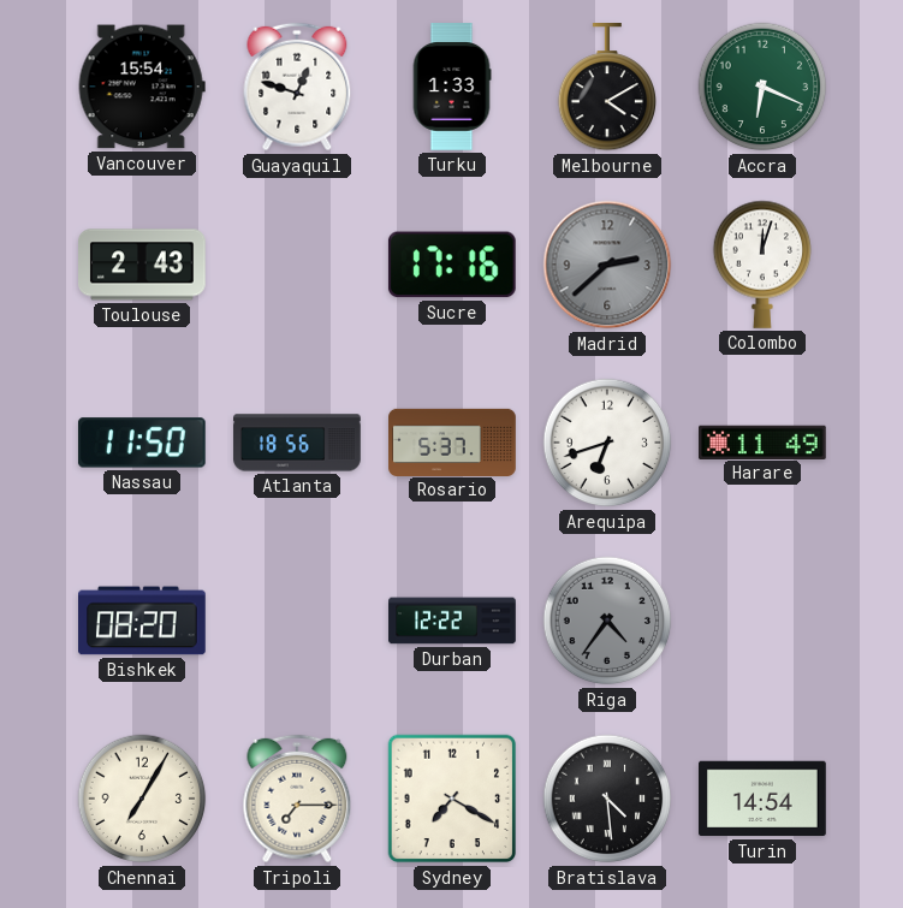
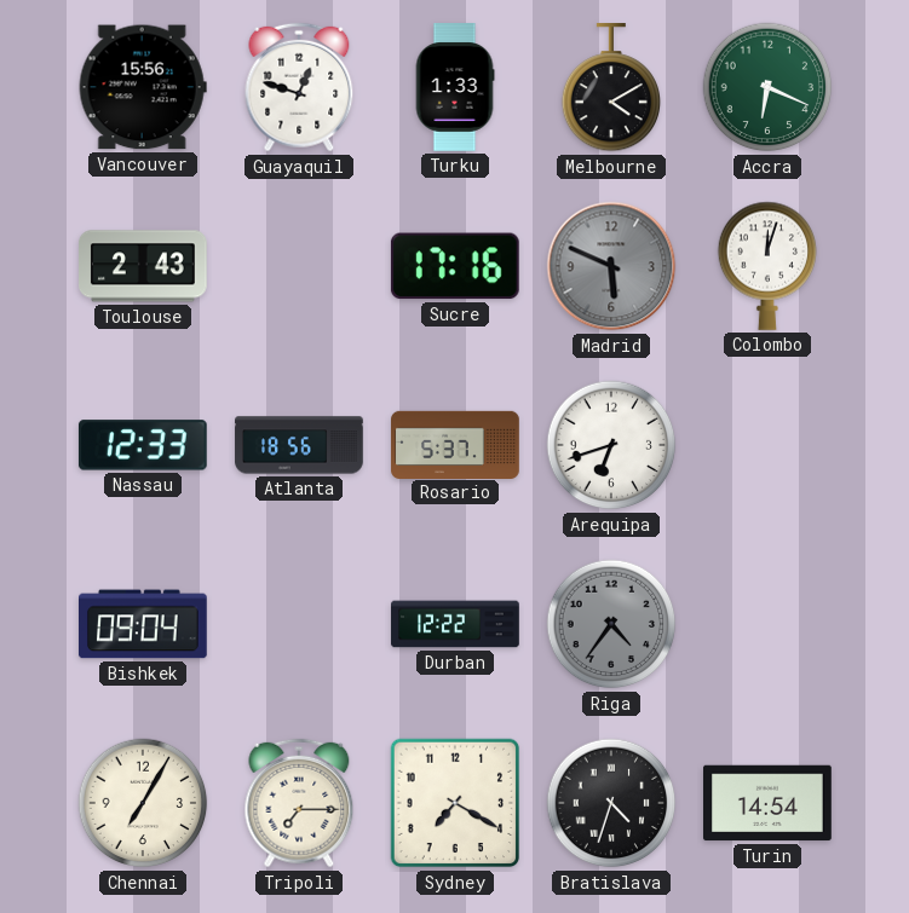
Vancouver: 15:54 -> 15:56
Madrid: 2:38 -> 5:49
Nassau: 11:50 -> 12:33
Harare: 11:49 -> none
Bishkek: 08:20 -> 09:04
Bratislava: 4:29 -> 4:33
